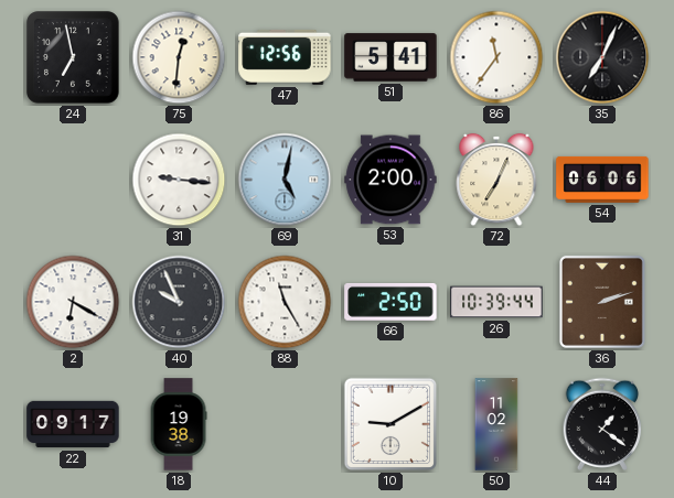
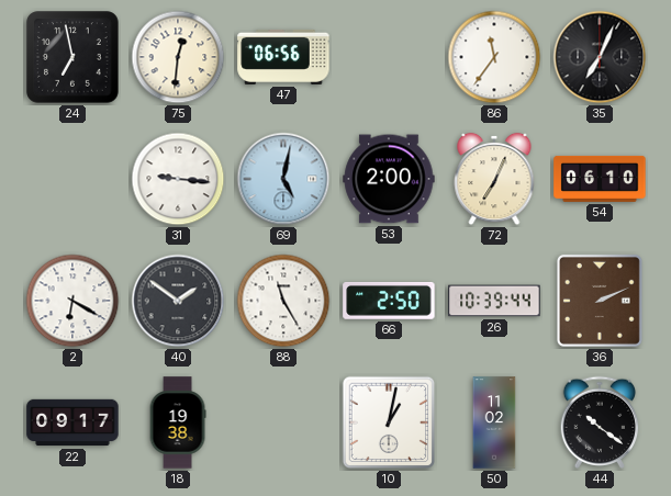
47: 12:56 -> 06:56
51: 5:41 -> none
54: 06:06 -> 06:10
40: 9:56 -> 1:51
36: 2:12 -> 2:11
10: 9:10 -> 1:02
44: 1:21 -> 10:21
